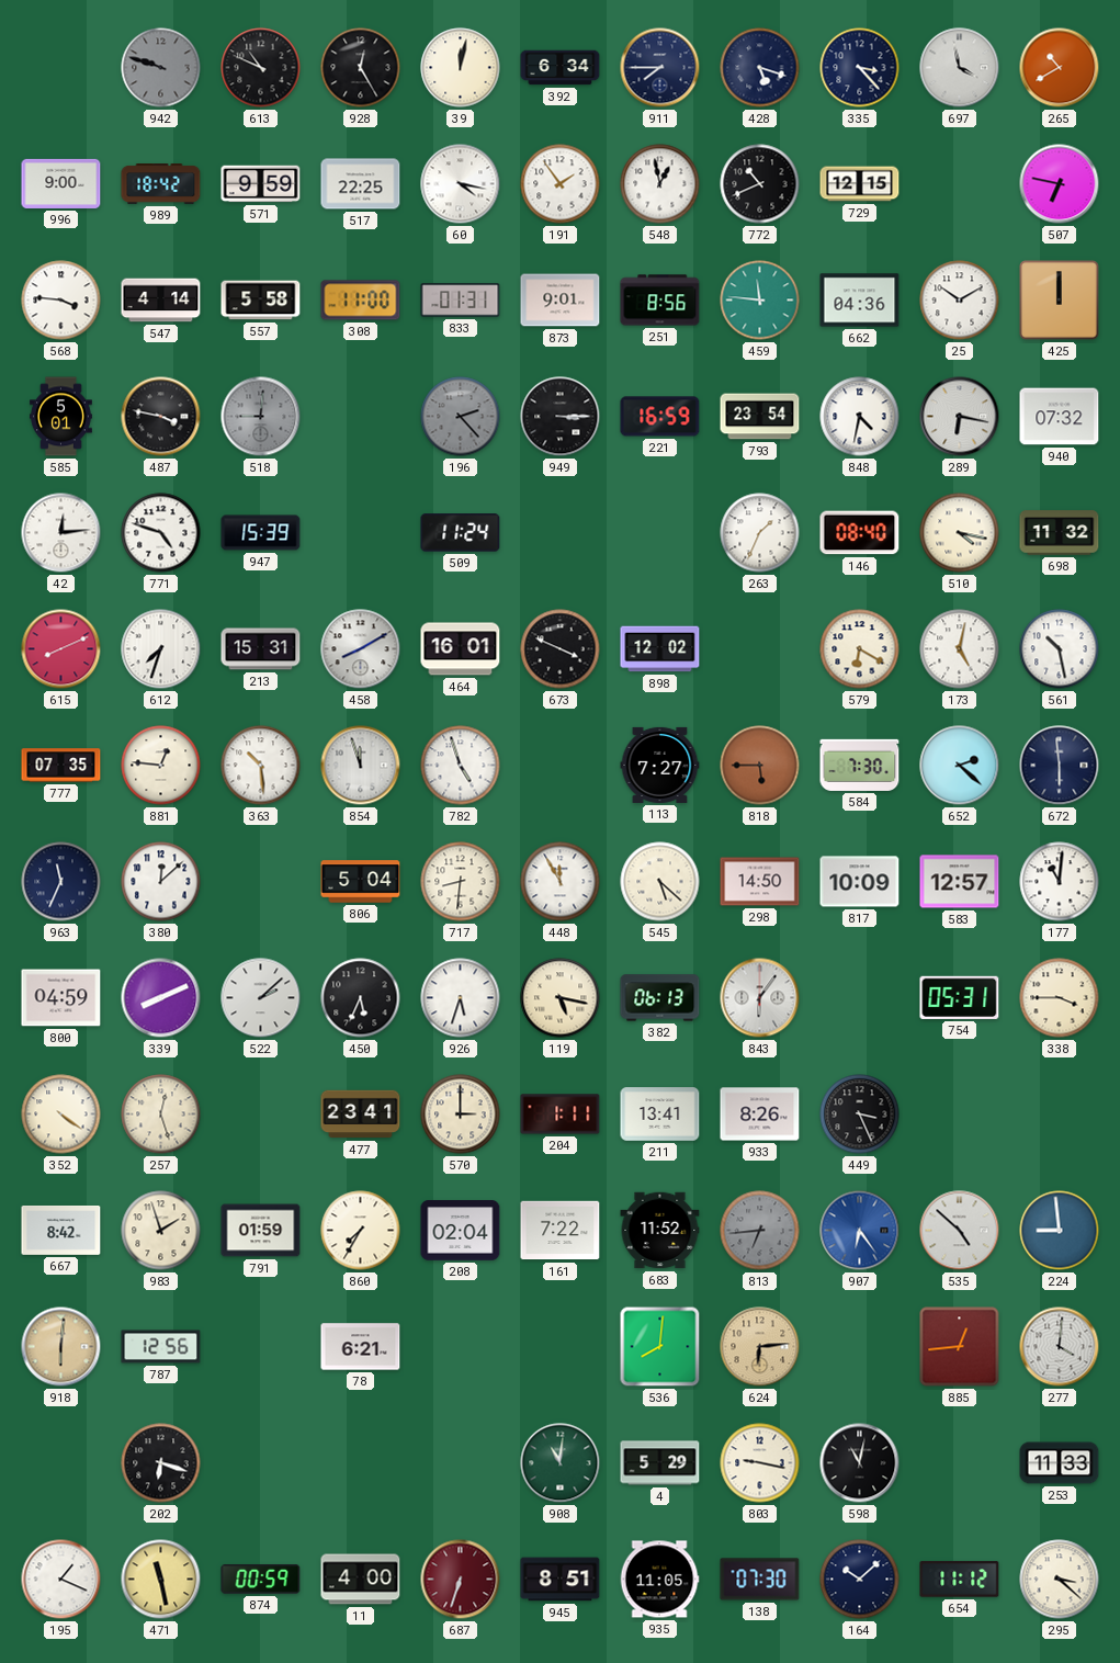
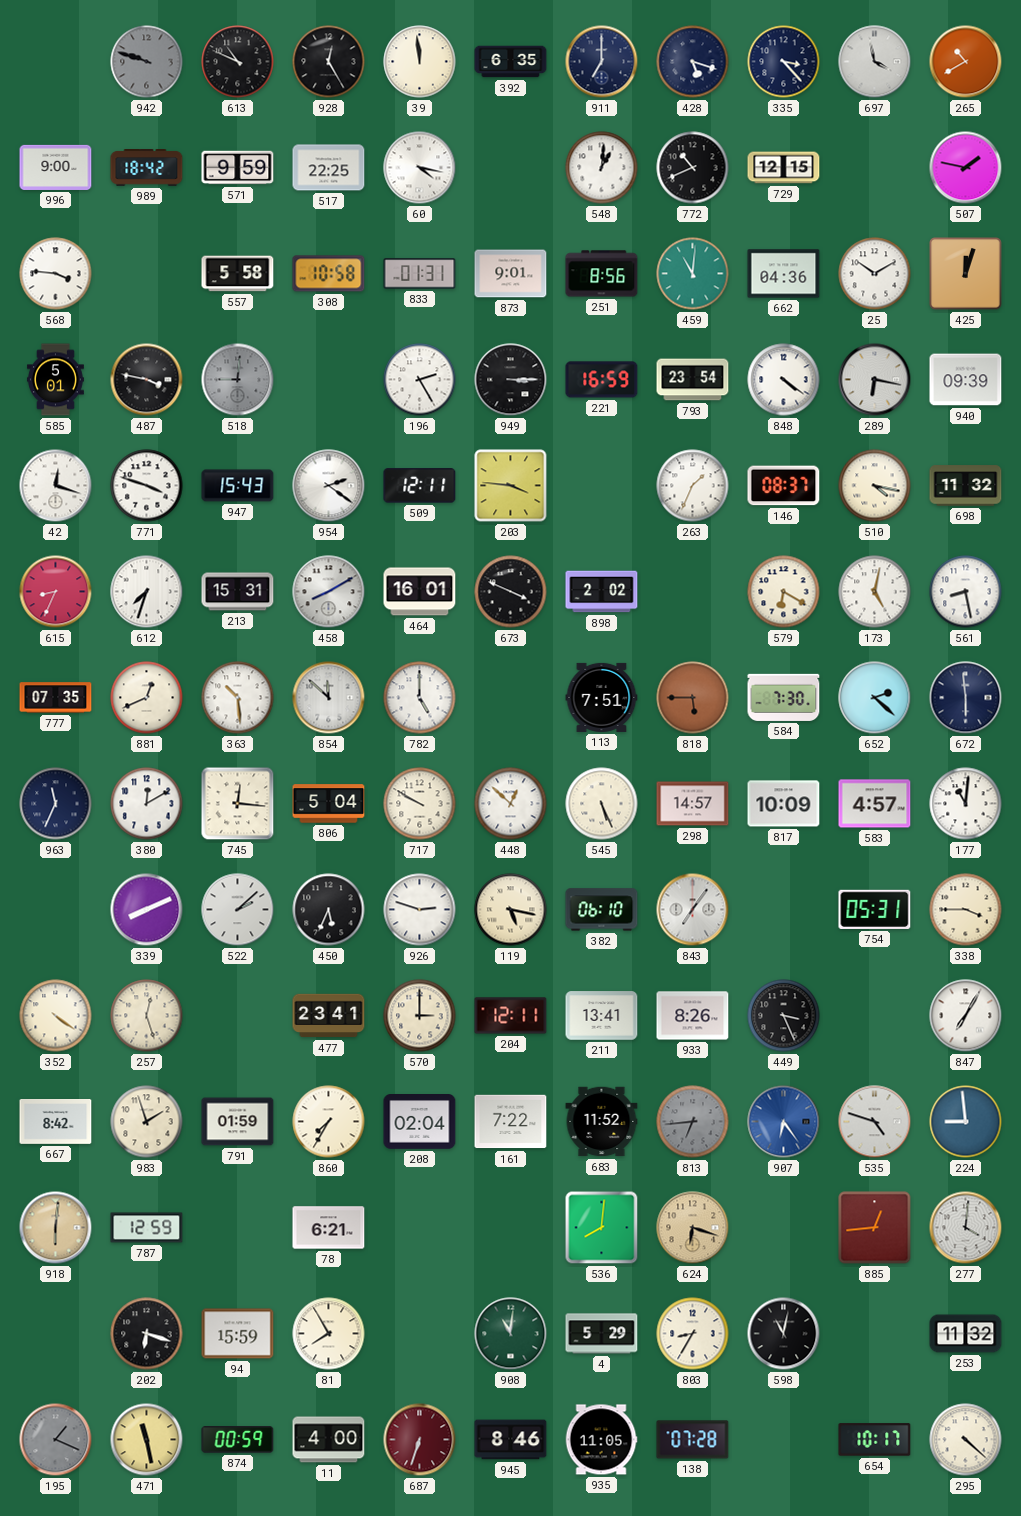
39: 12:02 -> 11:59
392: 6:34 -> 6:35
911: 7:45 -> 7:00
191: 1:54 -> none
548: 12:58 -> 1:01
507: 6:47 -> 1:47
547: 4:14 -> none
308: 11:00 -> 10:58
459: 11:46 -> 11:01
425: 12:00 -> 12:03
196: 2:23 -> 2:25
196 dial: grey -> white
848: 4:32 -> 4:21
940: 07:32 -> 09:39
42: 12:14 -> 12:18
771: 4:48 -> 3:48
947: 15:39 -> 15:43
954: none -> 2:21
509: 11:24 -> 12:11
203: none -> 3:46
146: 08:40 -> 08:37
615: 8:11 -> 8:34
898: 12:02 -> 2:02
561: 10:28 -> 8:28
881: 12:46 -> 12:41
854: 11:57 -> 11:52
782: 4:57 -> 5:00
113: 7:27 -> 7:51
380: 12:08 -> 12:10
745: none -> 12:16
717: 8:31 -> 9:50
448: 11:55 -> 12:52
545: 5:22 -> 5:26
298: 14:50 -> 14:57
583: 12:57 -> 4:57
800: 04:59 -> none
926: 5:33 -> 2:48
382: 06:13 -> 06:10
843: 6:06 -> 7:06
204: 1:11 -> 12:11
847: none -> 7:05
535: 4:52 -> 4:48
787: 12:56 -> 12:59
624: 6:14 -> 6:18
94: none -> 15:59
81: none -> 7:55
803: 9:17 -> 8:35
253: 11:33 -> 11:32
195 dial: white -> grey
945: 8:51 -> 8:46
138: 07:30 -> 07:28
164: 10:08 -> none
654: 11:12 -> 10:17
295: 3:22 -> 4:22
